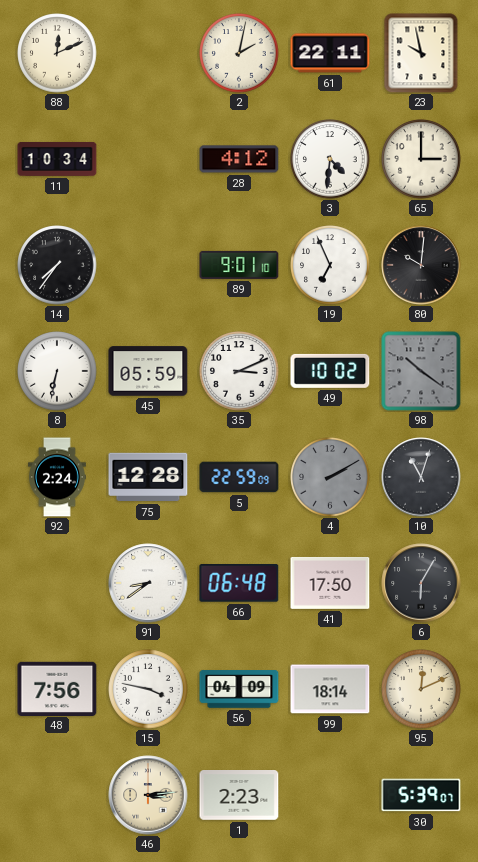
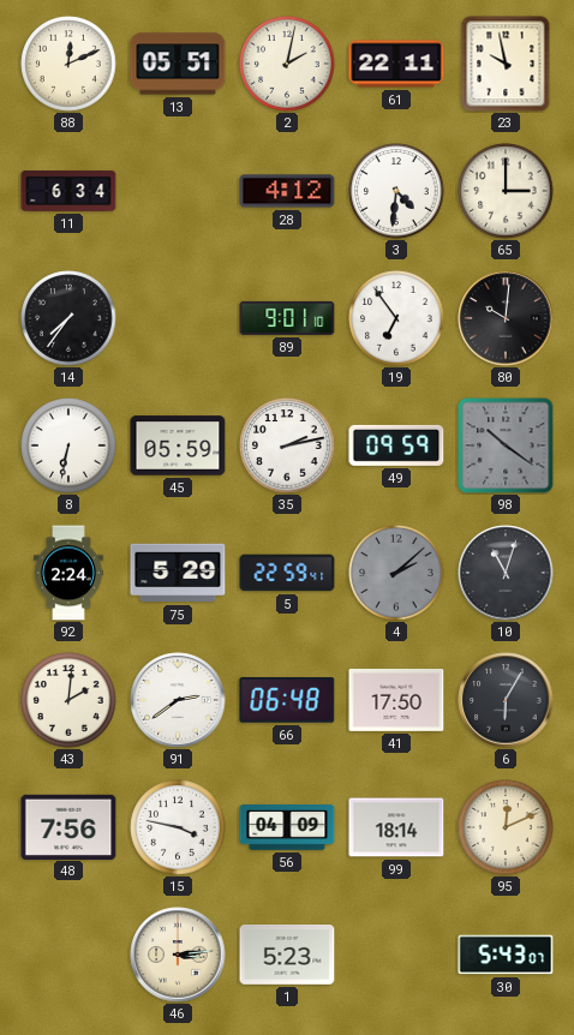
13: none -> 05:51
11: 10:34 -> 6:34
19: 6:56 -> 6:54
35: 3:11 -> 2:13
49: 10:02 -> 09:59
75: 12:28 -> 5:29
5: 22:59:09 -> 22:59:41
4: 2:10 -> 2:08
43: none -> 2:01
91: 8:39 -> 2:39
1: 2:23 -> 5:23
30: 5:39 -> 5:43
